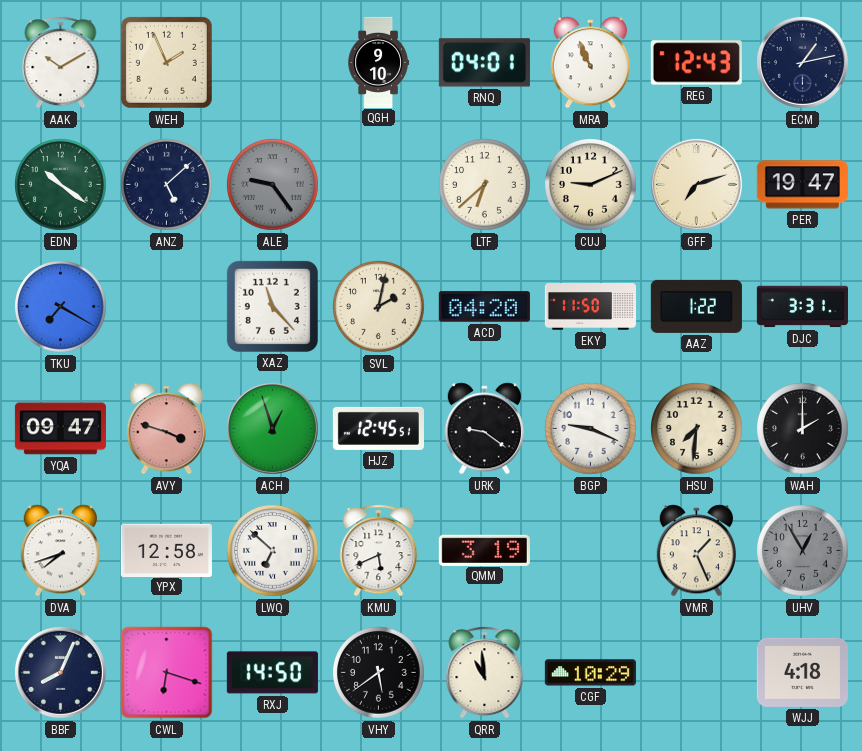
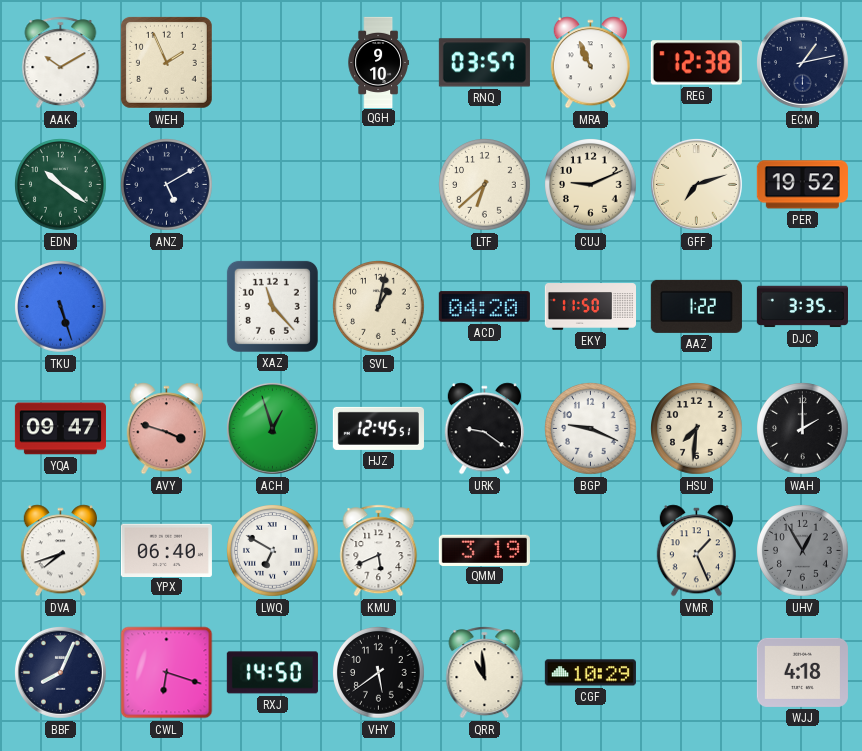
RNQ: 04:01 -> 03:57
REG: 12:43 -> 12:38
ANZ: 5:08 -> 5:10
ALE: 9:24 -> none
PER: 19:47 -> 19:52
TKU: 7:20 -> 5:27
SVL: 2:02 -> 1:02
DJC: 3:31 -> 3:35
YPX: 12:58 -> 06:40
LWQ: 6:52 -> 6:50
